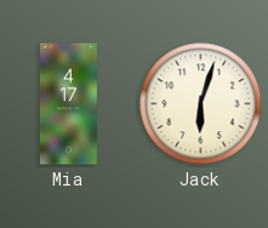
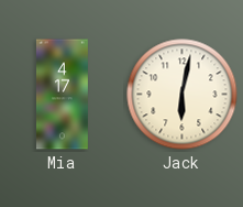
Jack: 6:03 -> 6:02
